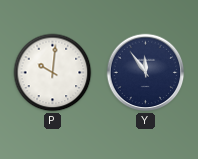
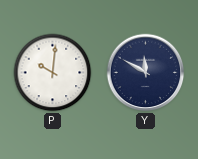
Y: 11:54 -> 11:50
